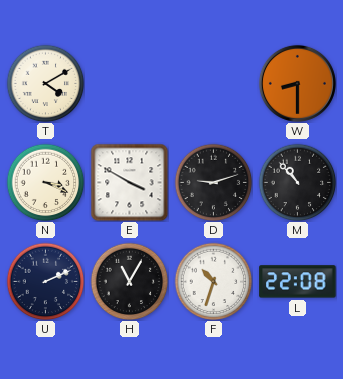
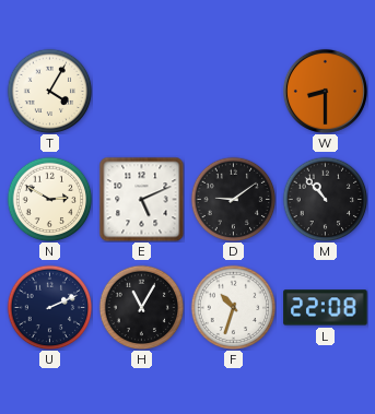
T: 4:10 -> 4:05
N: 3:19 -> 2:50
E: 3:50 -> 5:11
D: 9:12 -> 9:09
